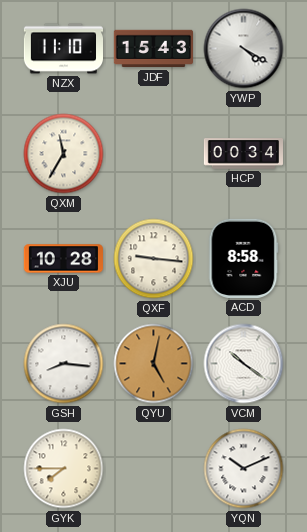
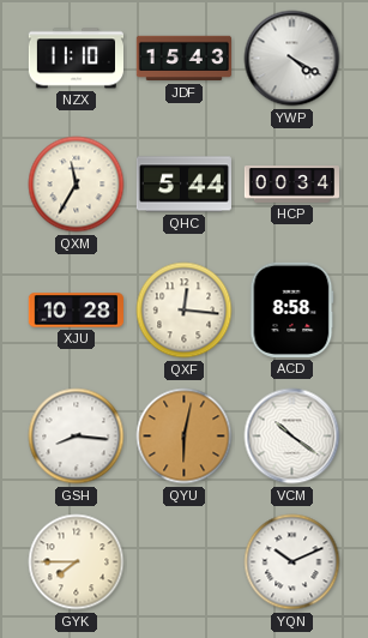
QHC: none -> 5:44
QXF: 9:16 -> 12:16
QYU: 5:02 -> 6:02
